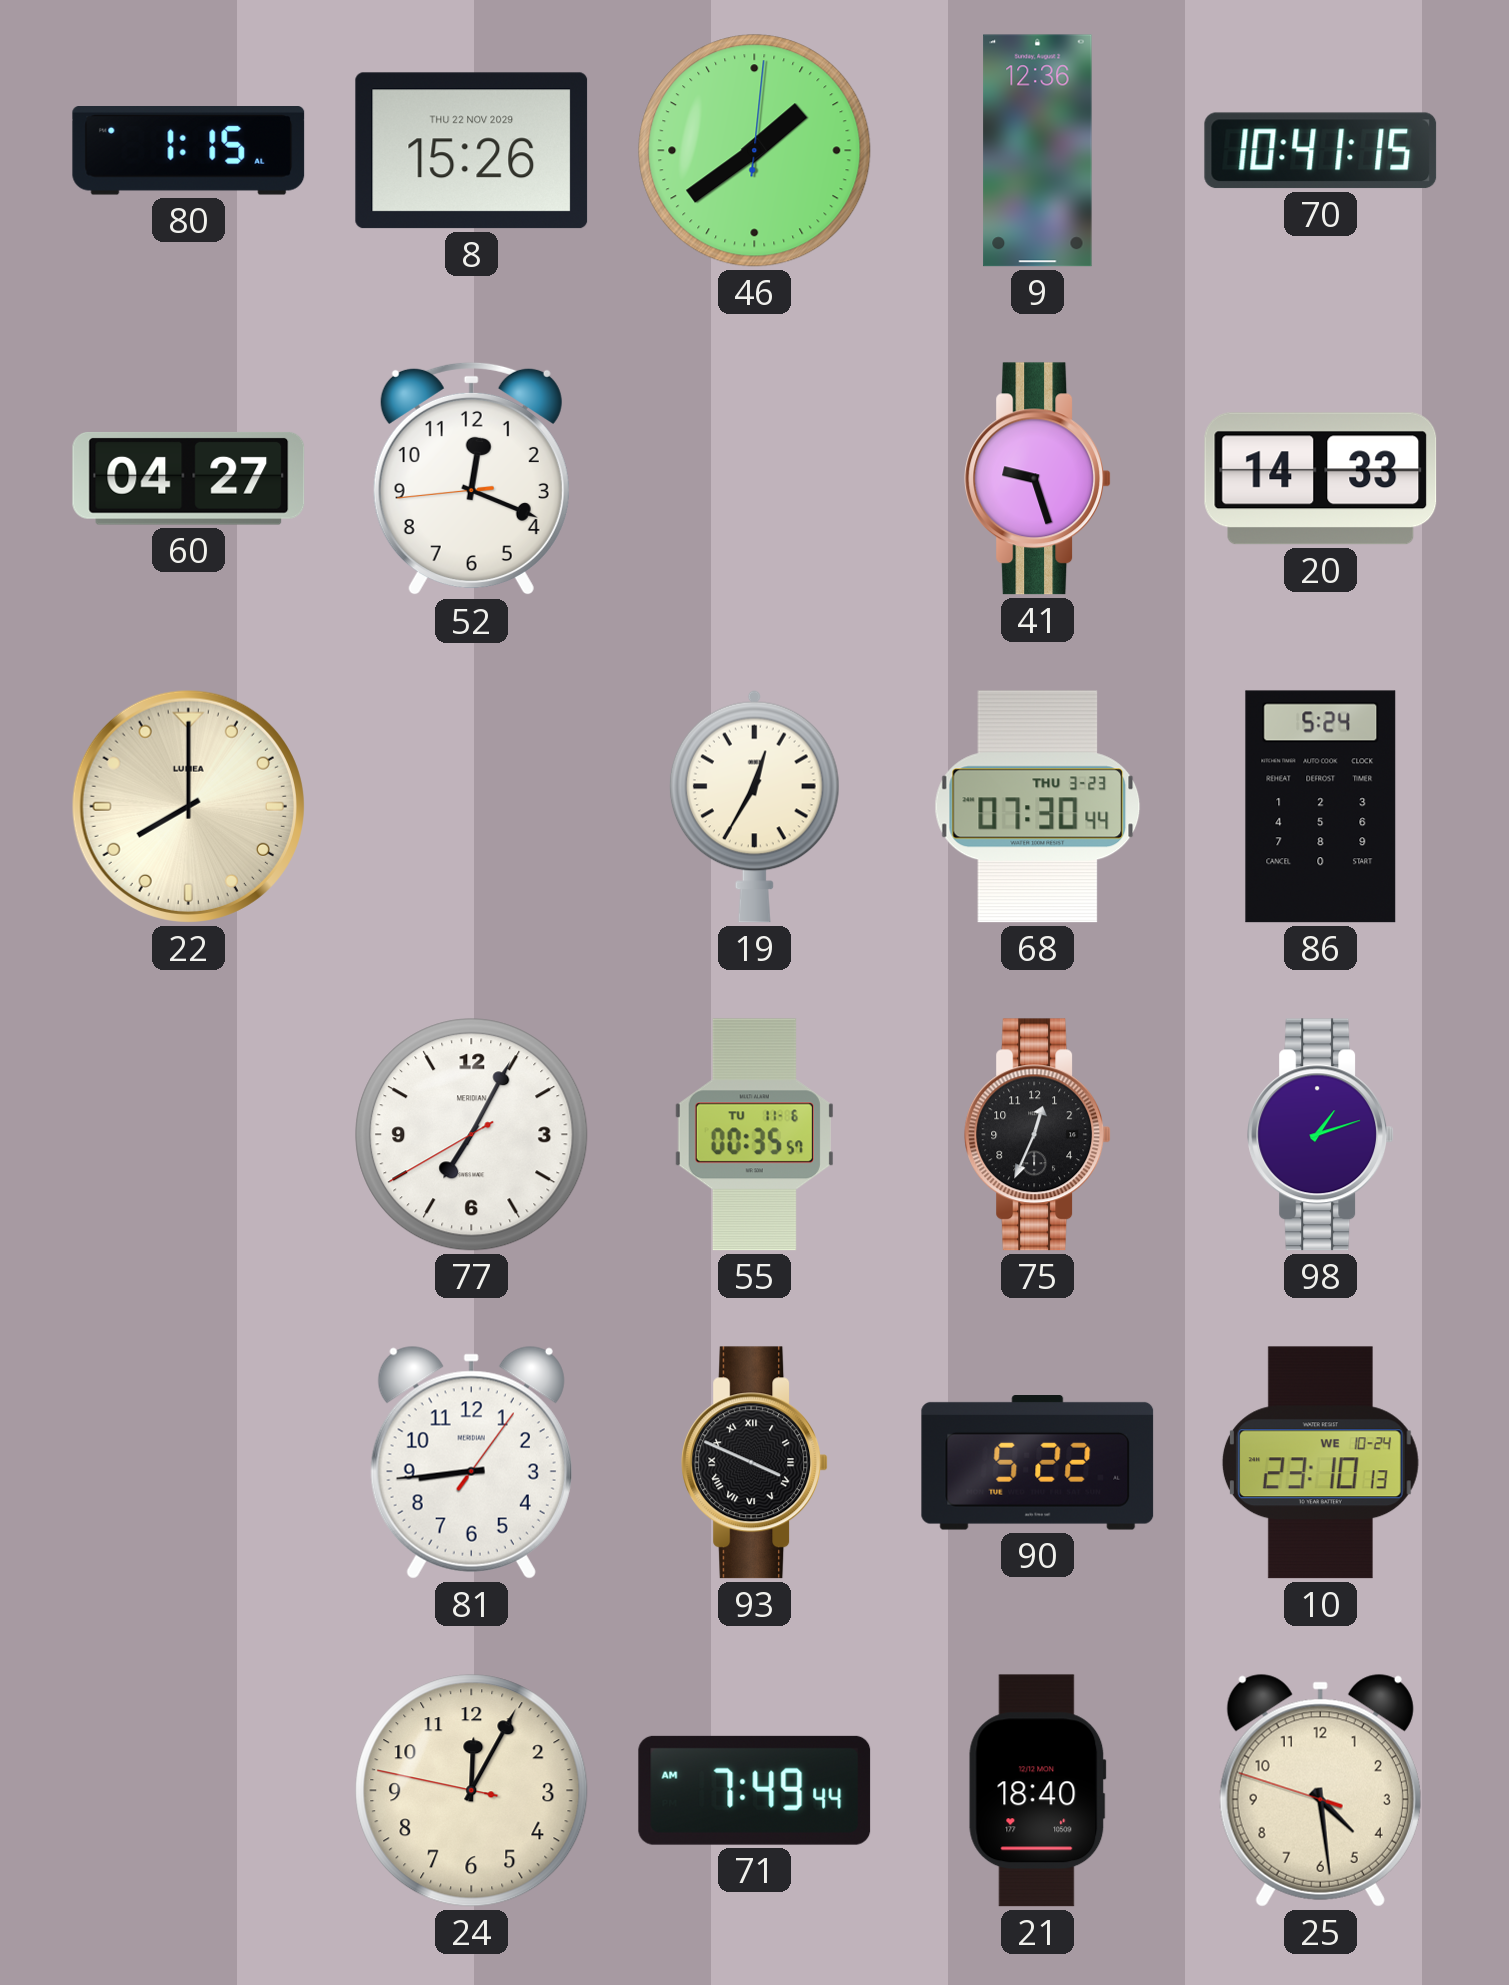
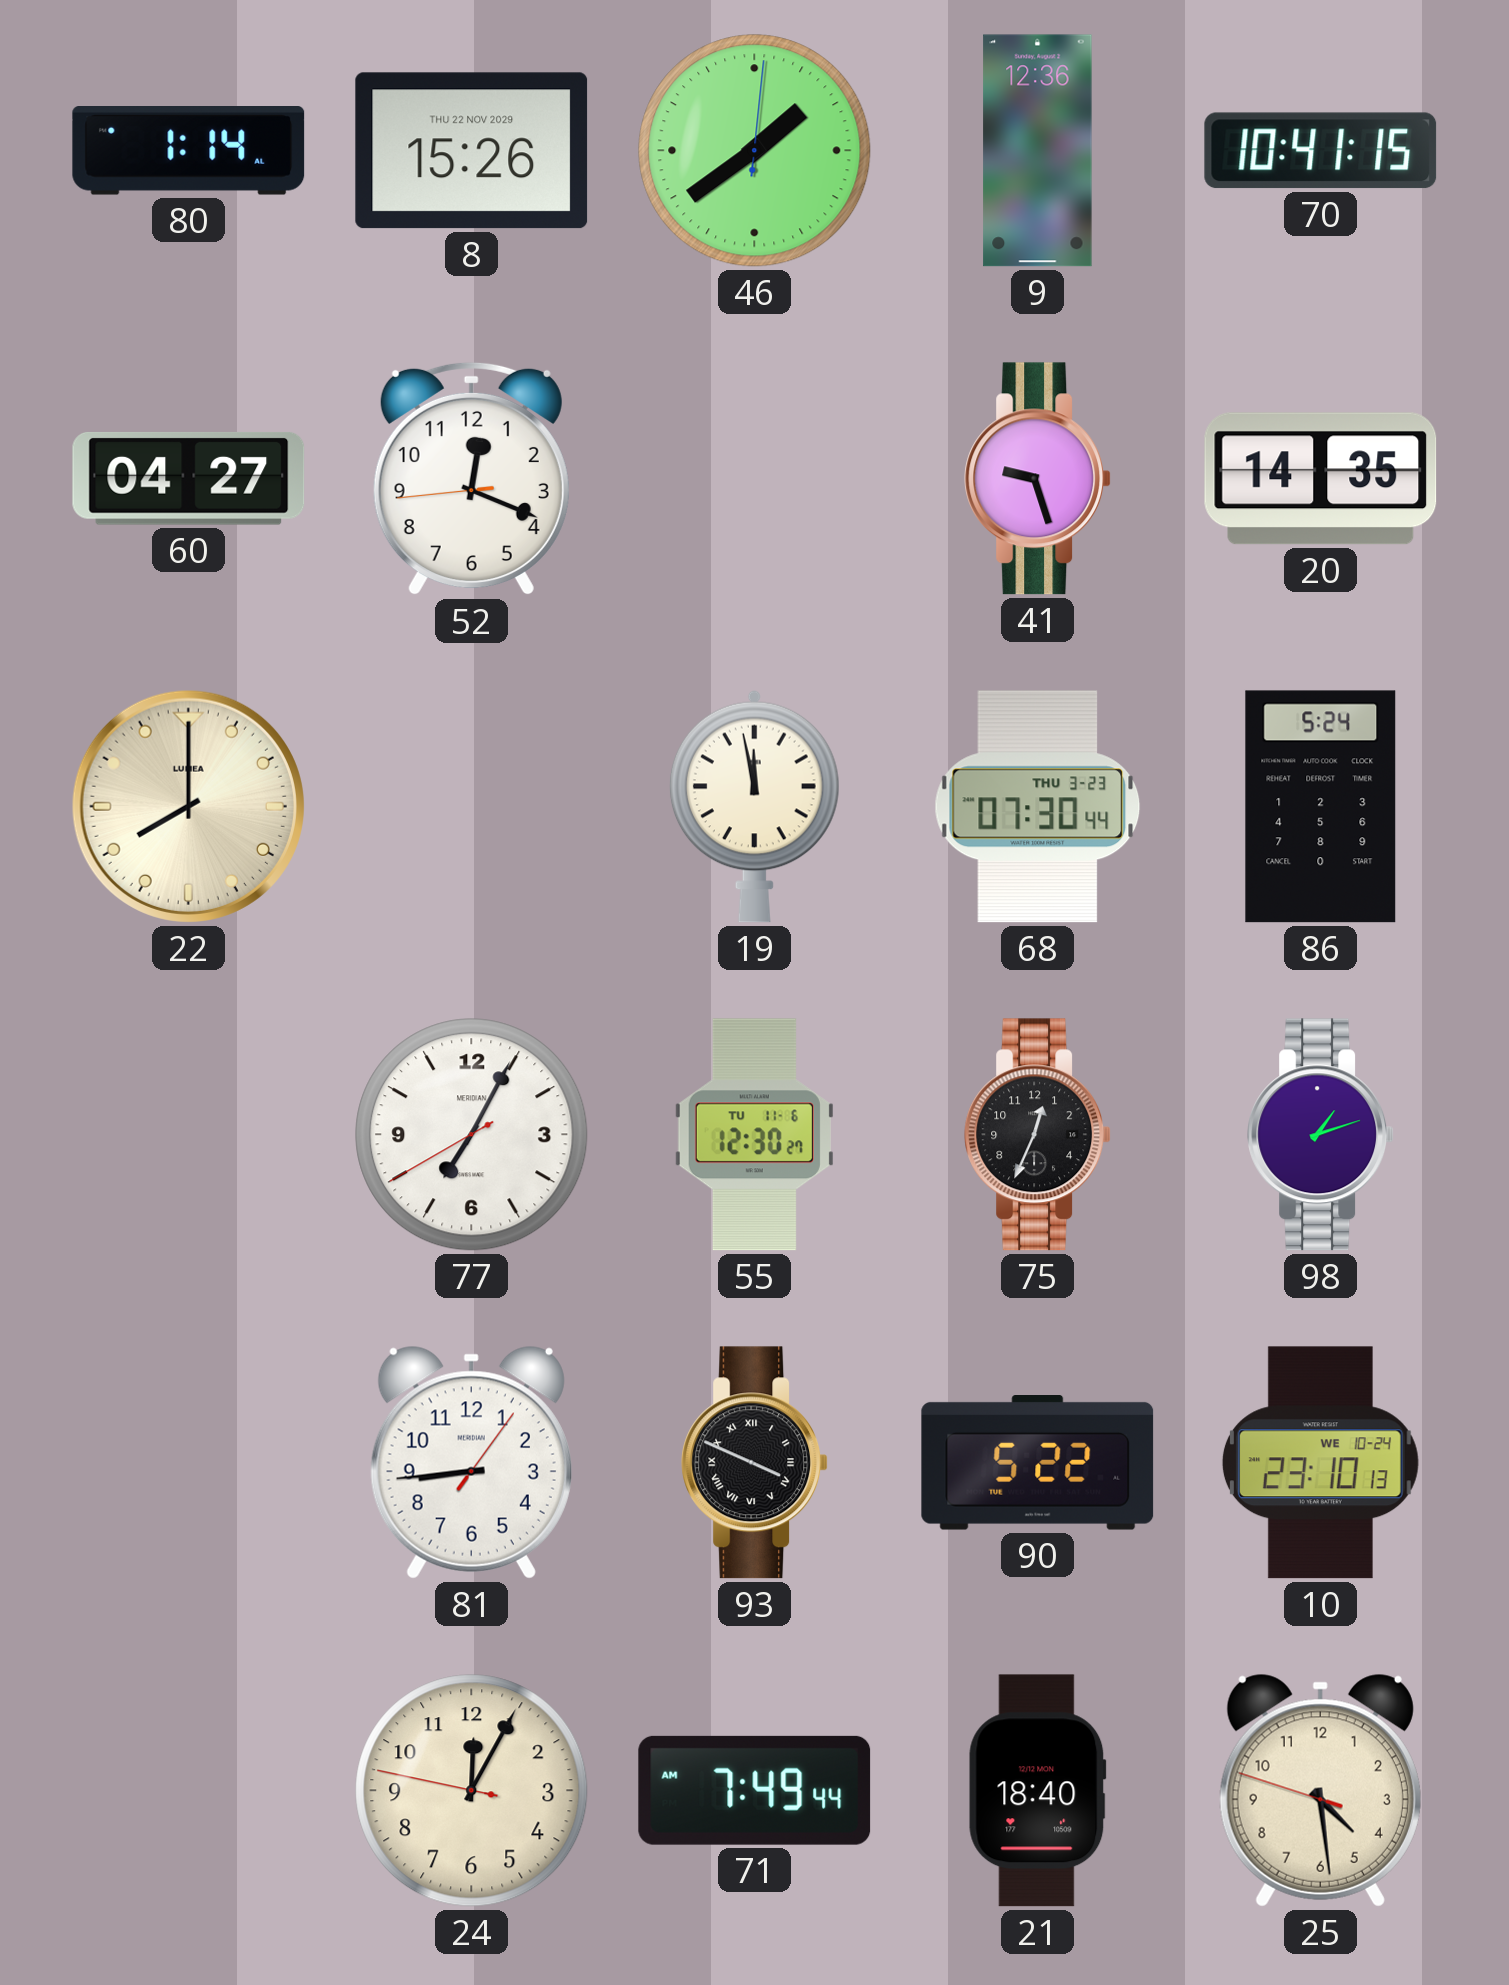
80: 1:15 -> 1:14
20: 14:33 -> 14:35
19: 12:35 -> 11:58
55: 00:35 -> 12:30
